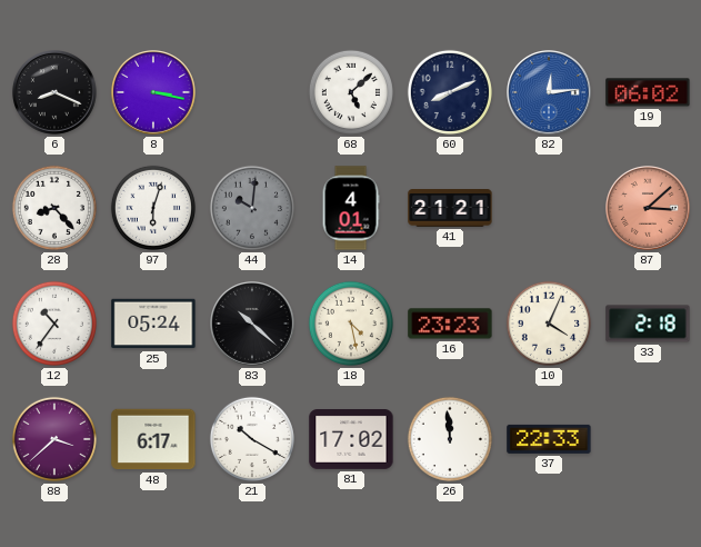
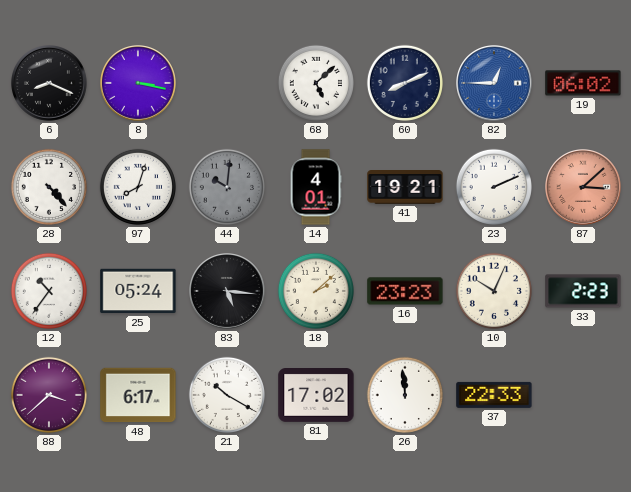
82: 12:14 -> 12:45
28: 8:23 -> 4:23
97: 6:03 -> 8:03
41: 21:21 -> 19:21
23: none -> 2:11
83: 10:22 -> 5:16
18: 4:28 -> 2:08
10: 4:04 -> 10:04
33: 2:18 -> 2:23
